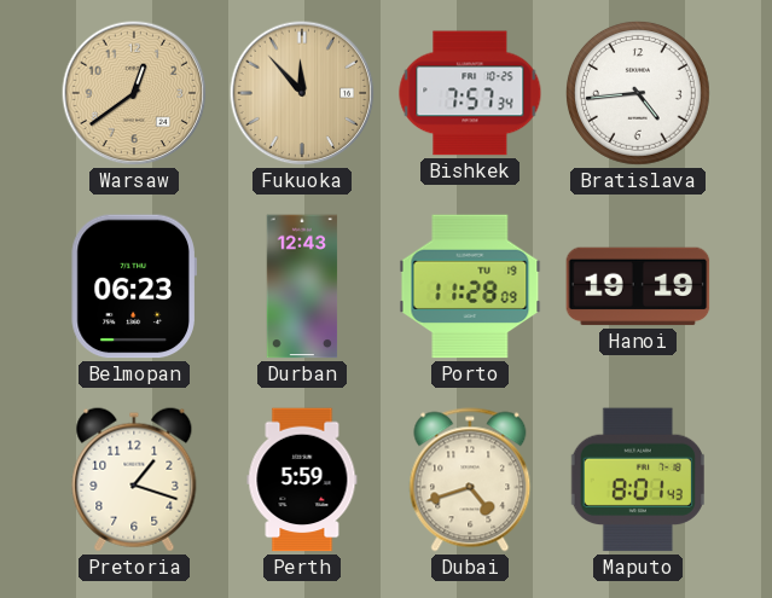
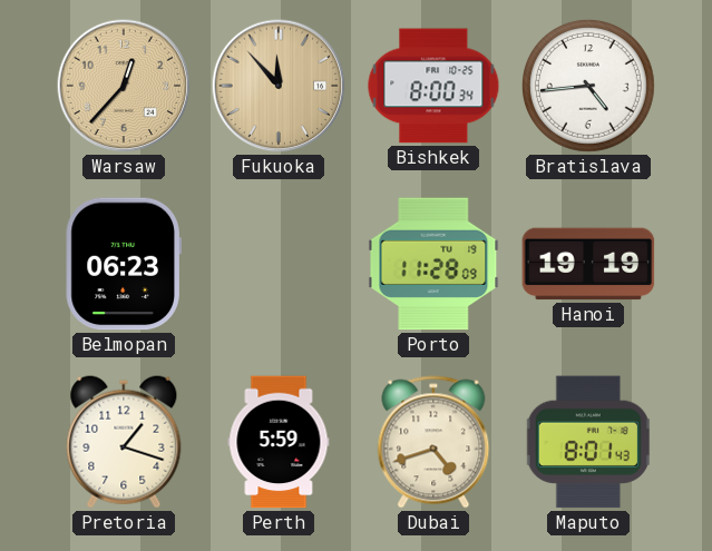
Warsaw: 12:39 -> 12:37
Bishkek: 7:57 -> 8:00
Durban: 12:43 -> none
